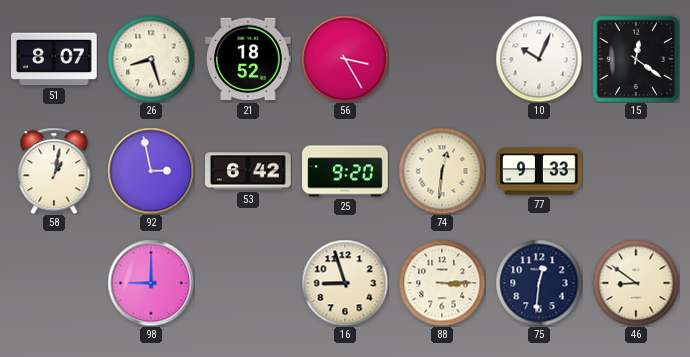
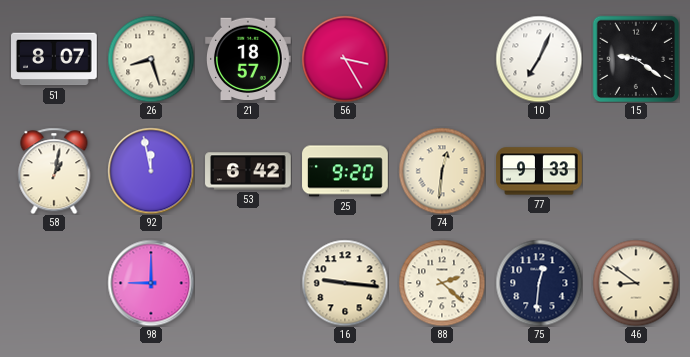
21: 18:52 -> 18:57
10: 10:04 -> 7:04
15: 12:21 -> 9:21
92: 2:58 -> 11:58
16: 8:57 -> 9:16
88: 3:15 -> 2:22
